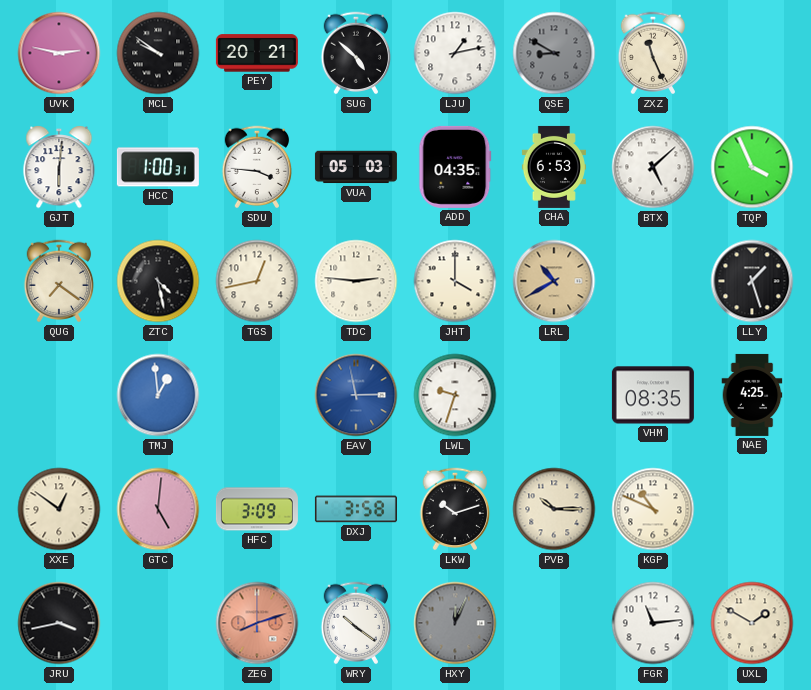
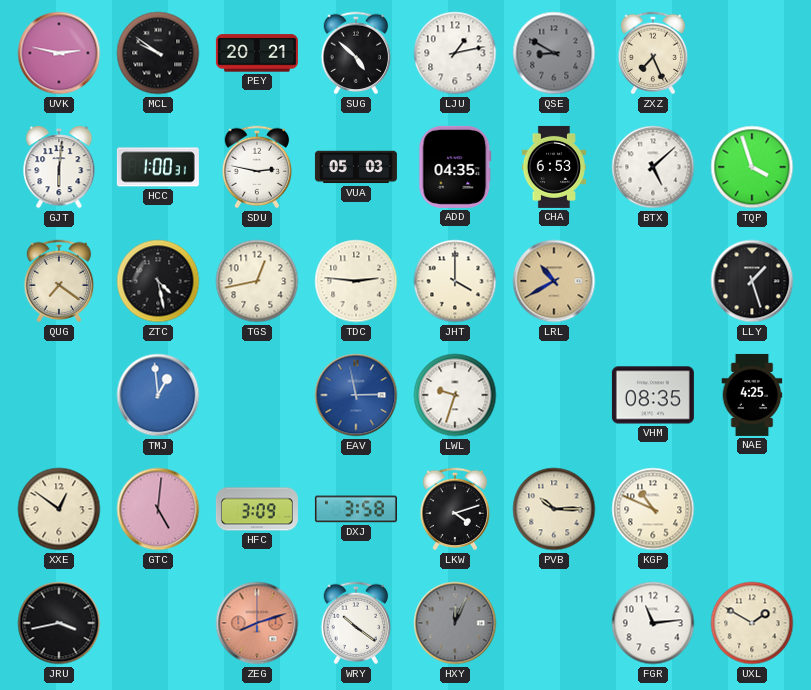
ZXZ: 11:26 -> 7:26
SDU: 3:46 -> 2:47
TQP: 3:56 -> 3:57
LKW: 10:12 -> 4:12
